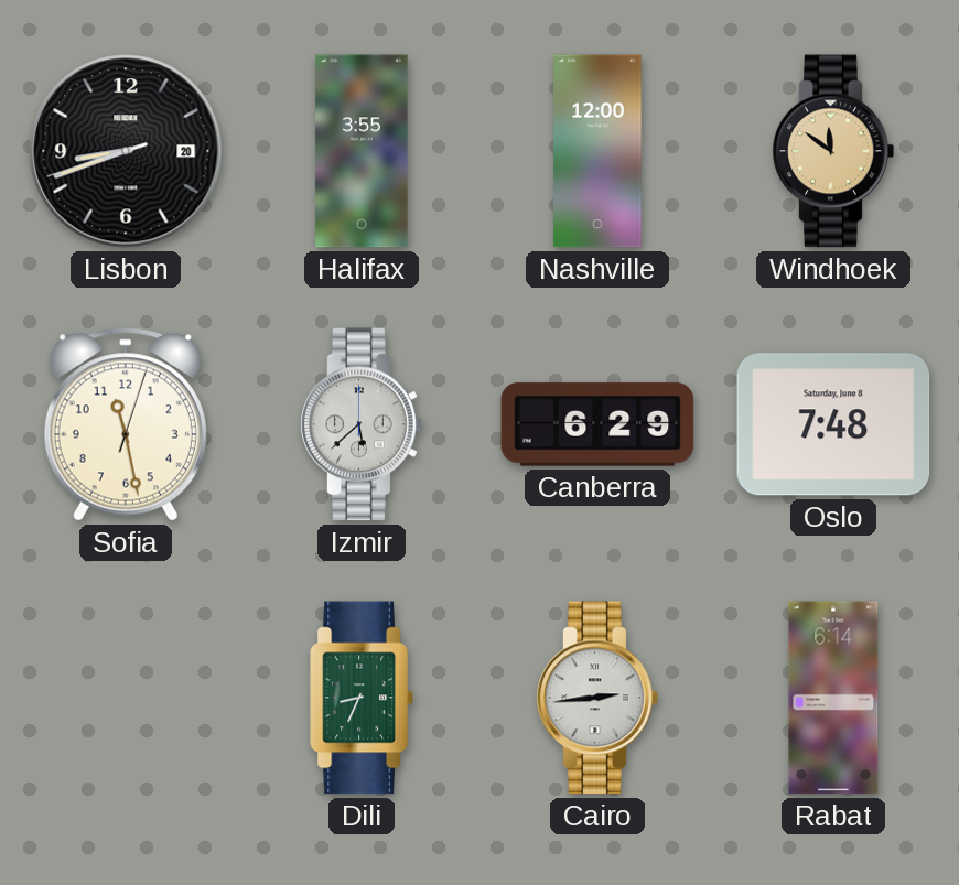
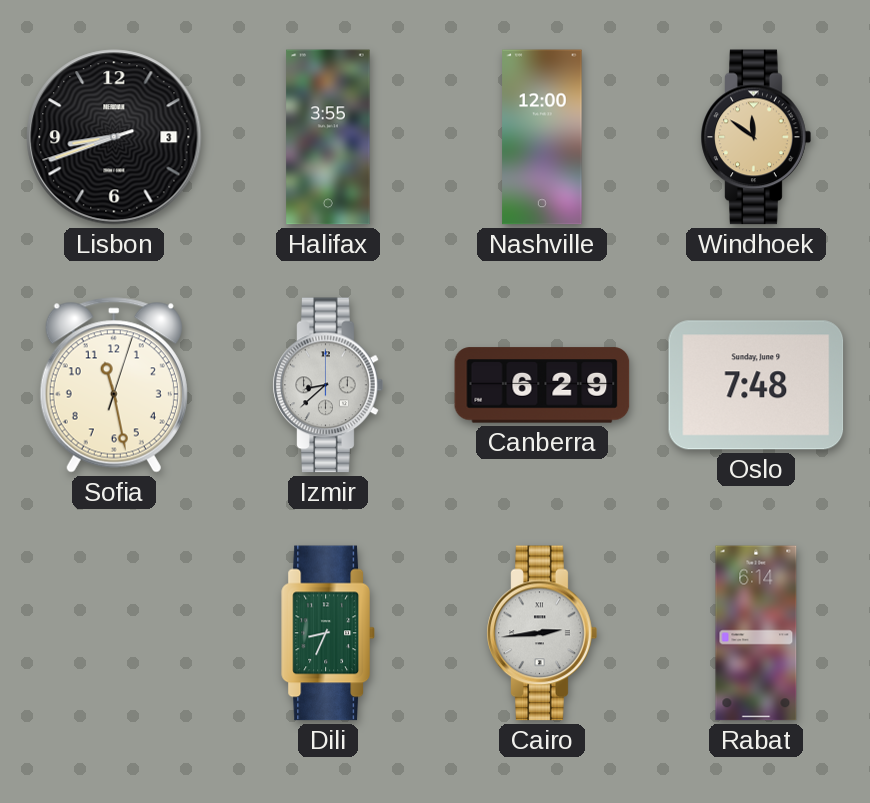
Lisbon date: 20 -> 3
Izmir: 5:38 -> 8:38
Oslo date: Saturday, June 8 -> Sunday, June 9
